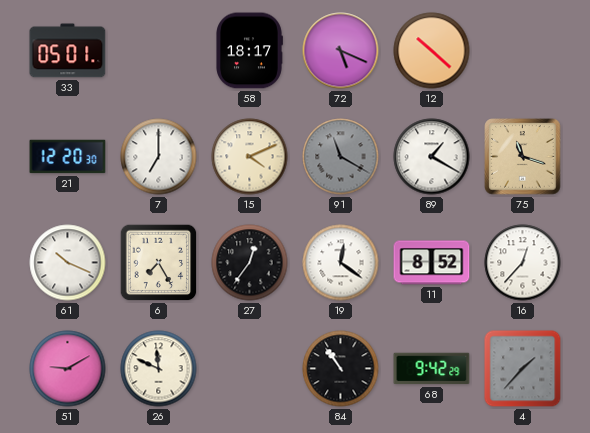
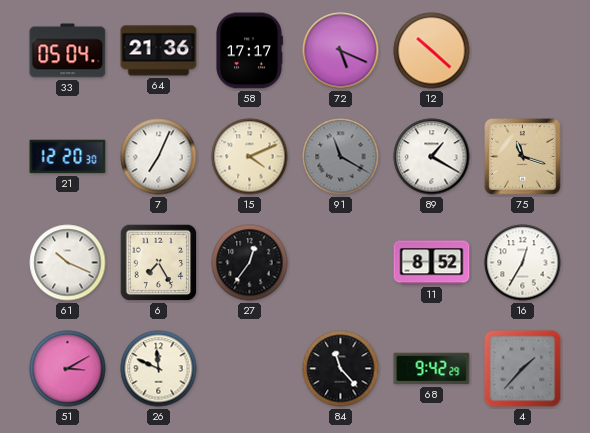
33: 05:01 -> 05:04
64: none -> 21:36
58: 18:17 -> 17:17
7: 7:00 -> 7:04
19: 12:21 -> none
16: 12:37 -> 12:35
51: 9:10 -> 3:10
84: 10:54 -> 11:23
